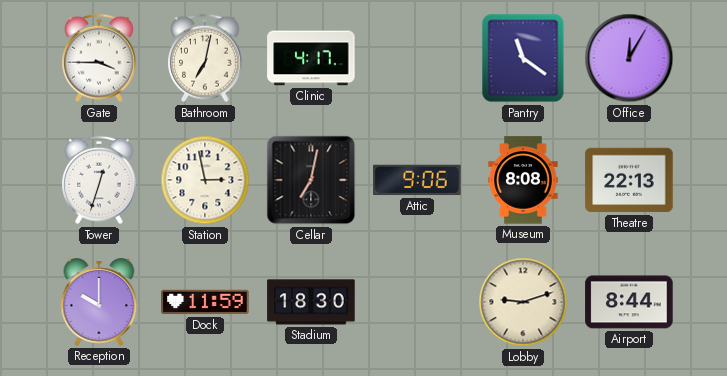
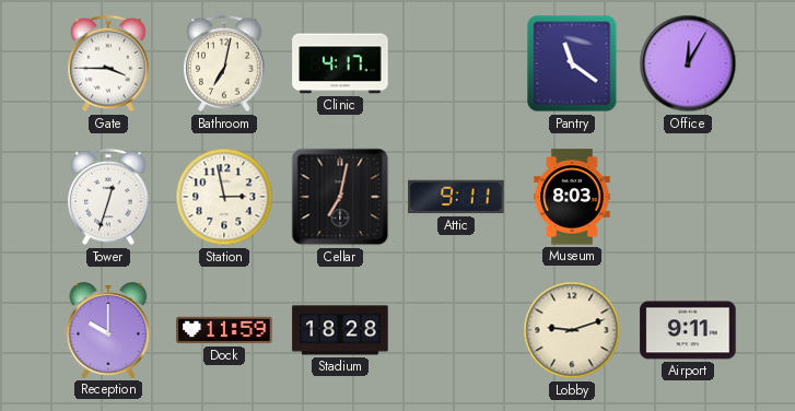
Attic: 9:06 -> 9:11
Museum: 8:08 -> 8:03
Theatre: 22:13 -> none
Stadium: 18:30 -> 18:28
Airport: 8:44 -> 9:11
